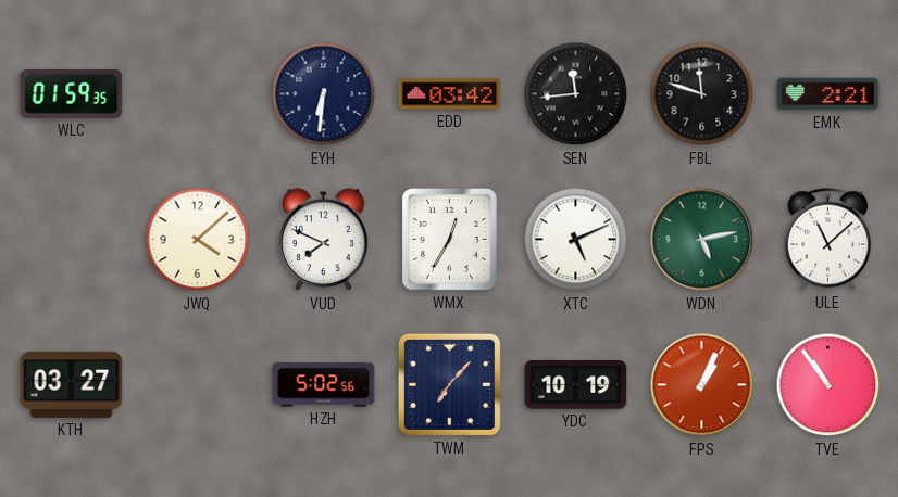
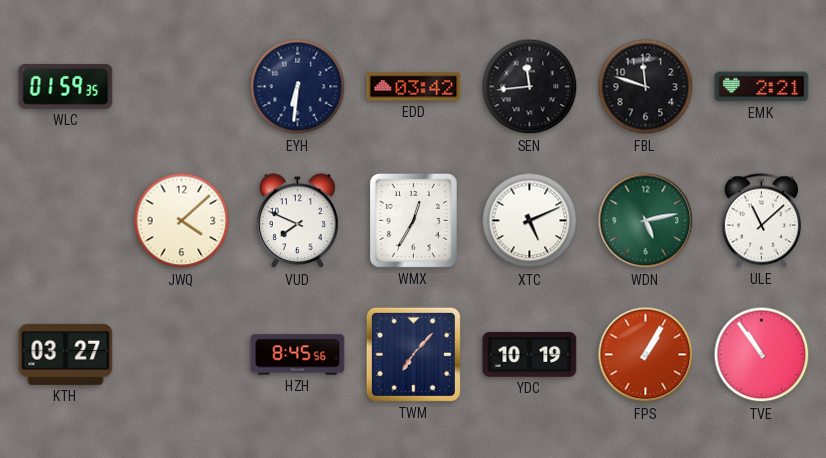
HZH: 5:02 -> 8:45
FPS: 1:04 -> 1:05
